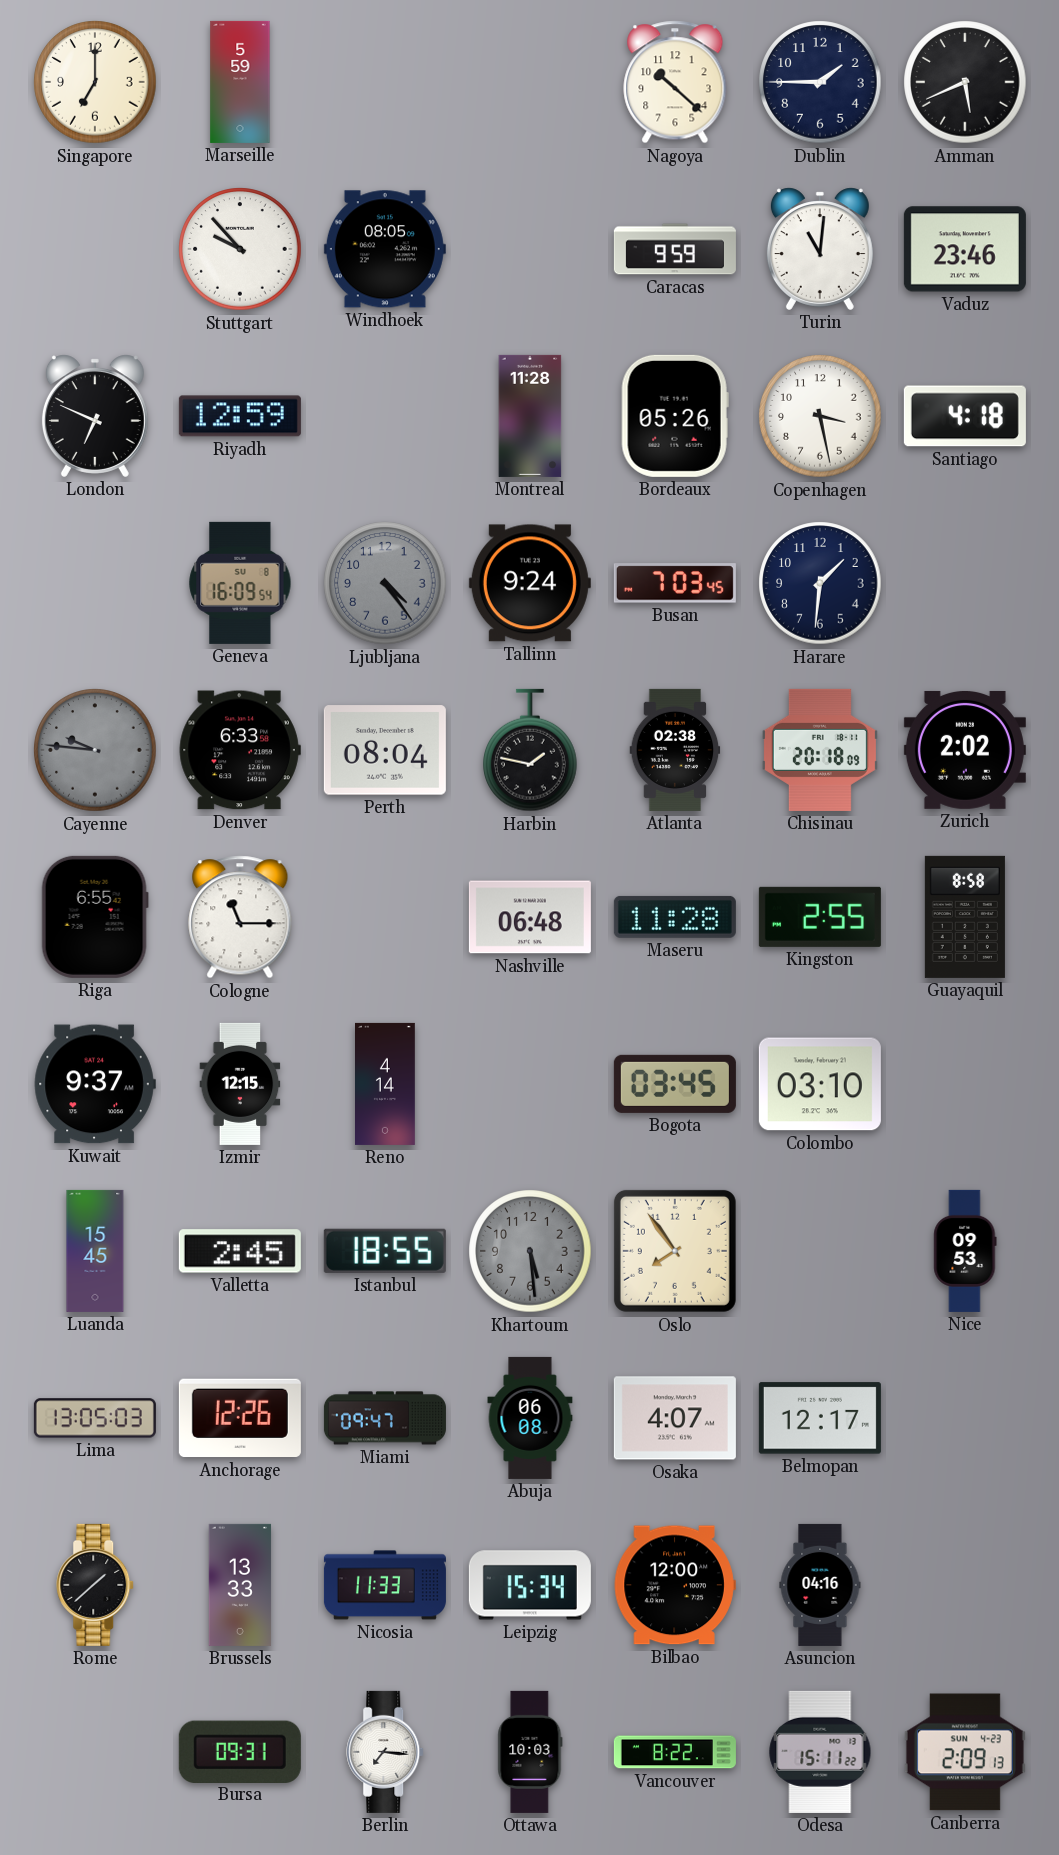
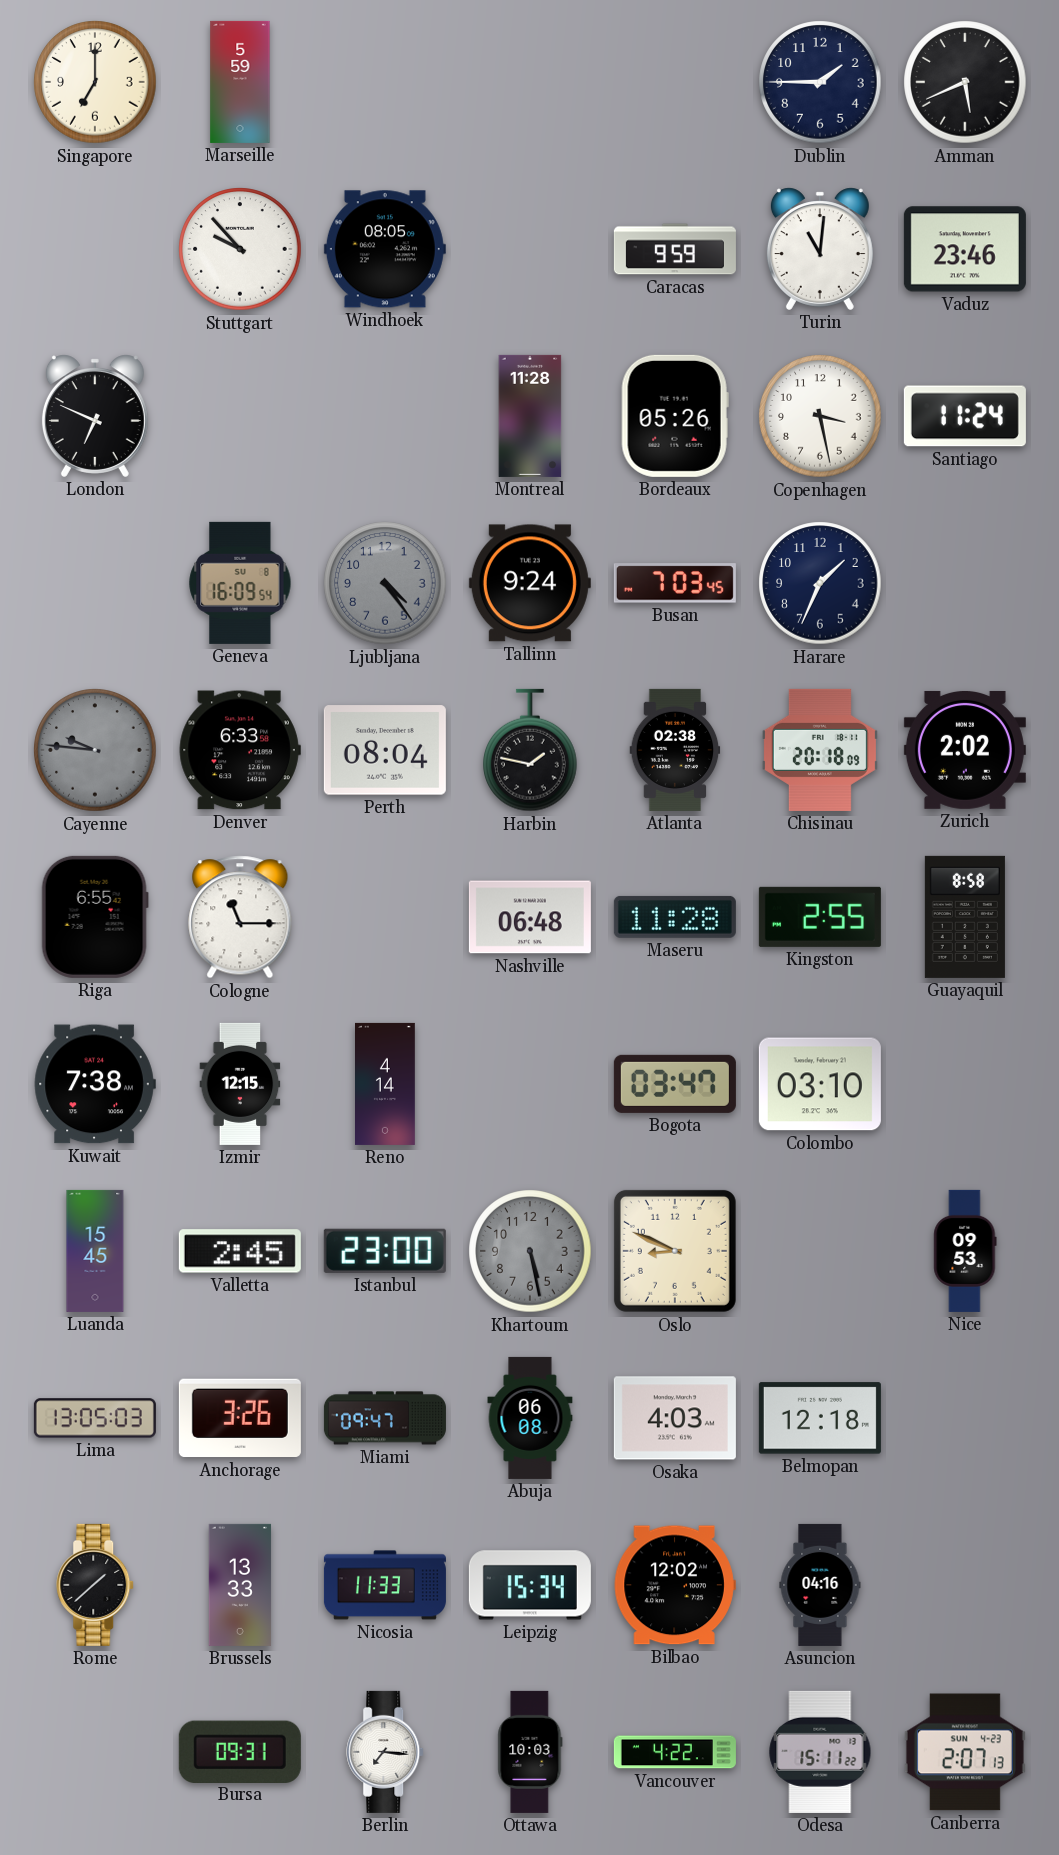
Nagoya: 10:22 -> none
Riyadh: 12:59 -> none
Santiago: 4:18 -> 11:24
Harare: 1:31 -> 1:34
Kuwait: 9:37 -> 7:38
Bogota: 03:45 -> 03:47
Istanbul: 18:55 -> 23:00
Khartoum: 5:29 -> 5:28
Oslo: 7:54 -> 8:49
Anchorage: 12:26 -> 3:26
Osaka: 4:07 -> 4:03
Belmopan: 12:17 -> 12:18
Bilbao: 12:00 -> 12:02
Vancouver: 8:22 -> 4:22
Canberra: 2:09 -> 2:07
